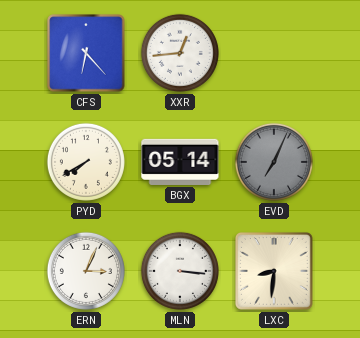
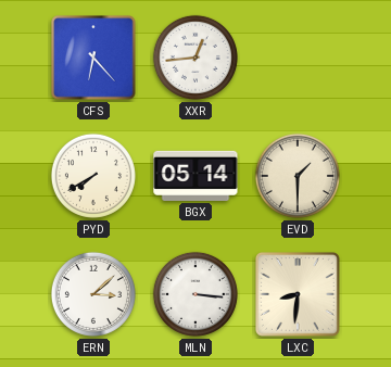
EVD: 7:04 -> 1:30
EVD dial: grey -> cream
ERN: 3:04 -> 3:08
